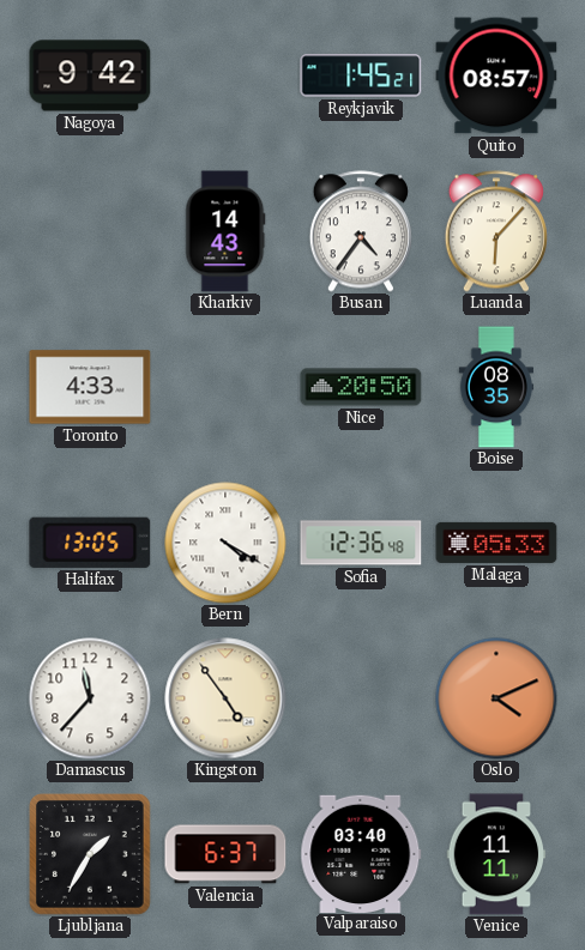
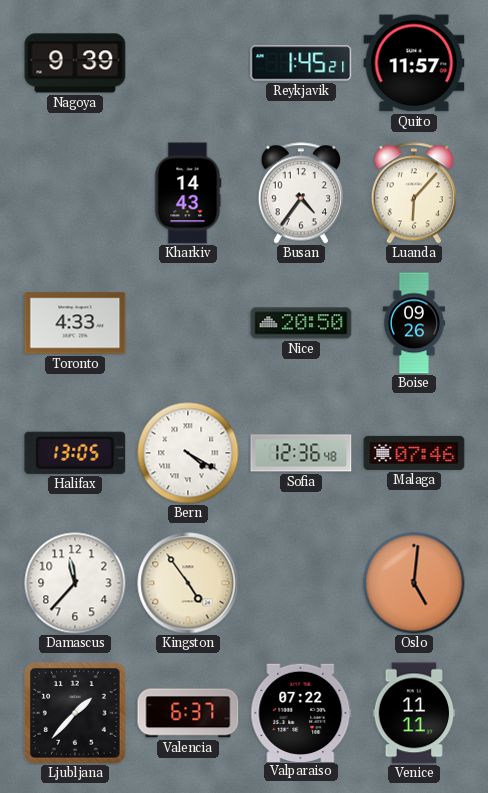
Nagoya: 9:42 -> 9:39
Quito: 08:57 -> 11:57
Boise: 08:35 -> 09:26
Malaga: 05:33 -> 07:46
Oslo: 4:11 -> 5:01
Ljubljana: 1:35 -> 1:37
Valparaiso: 03:40 -> 07:22
